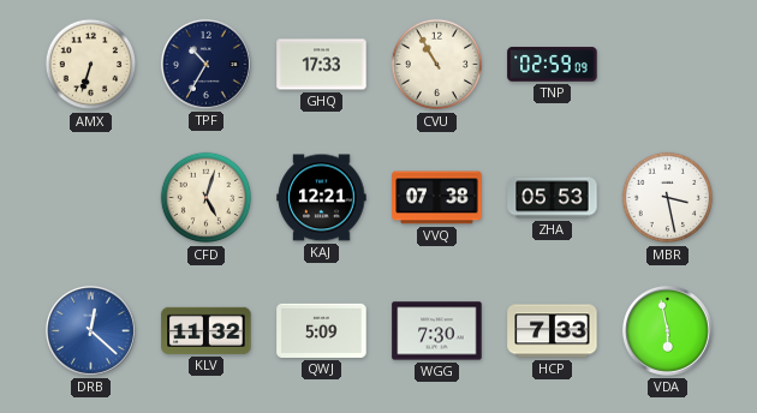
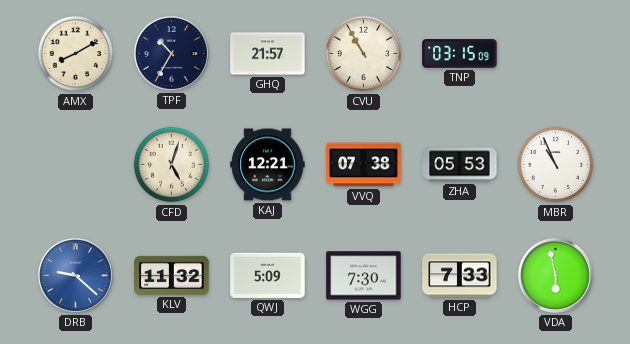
AMX: 6:33 -> 8:10
GHQ: 17:33 -> 21:57
TNP: 02:59 -> 03:15
MBR: 3:28 -> 10:56
DRB: 12:22 -> 9:22
